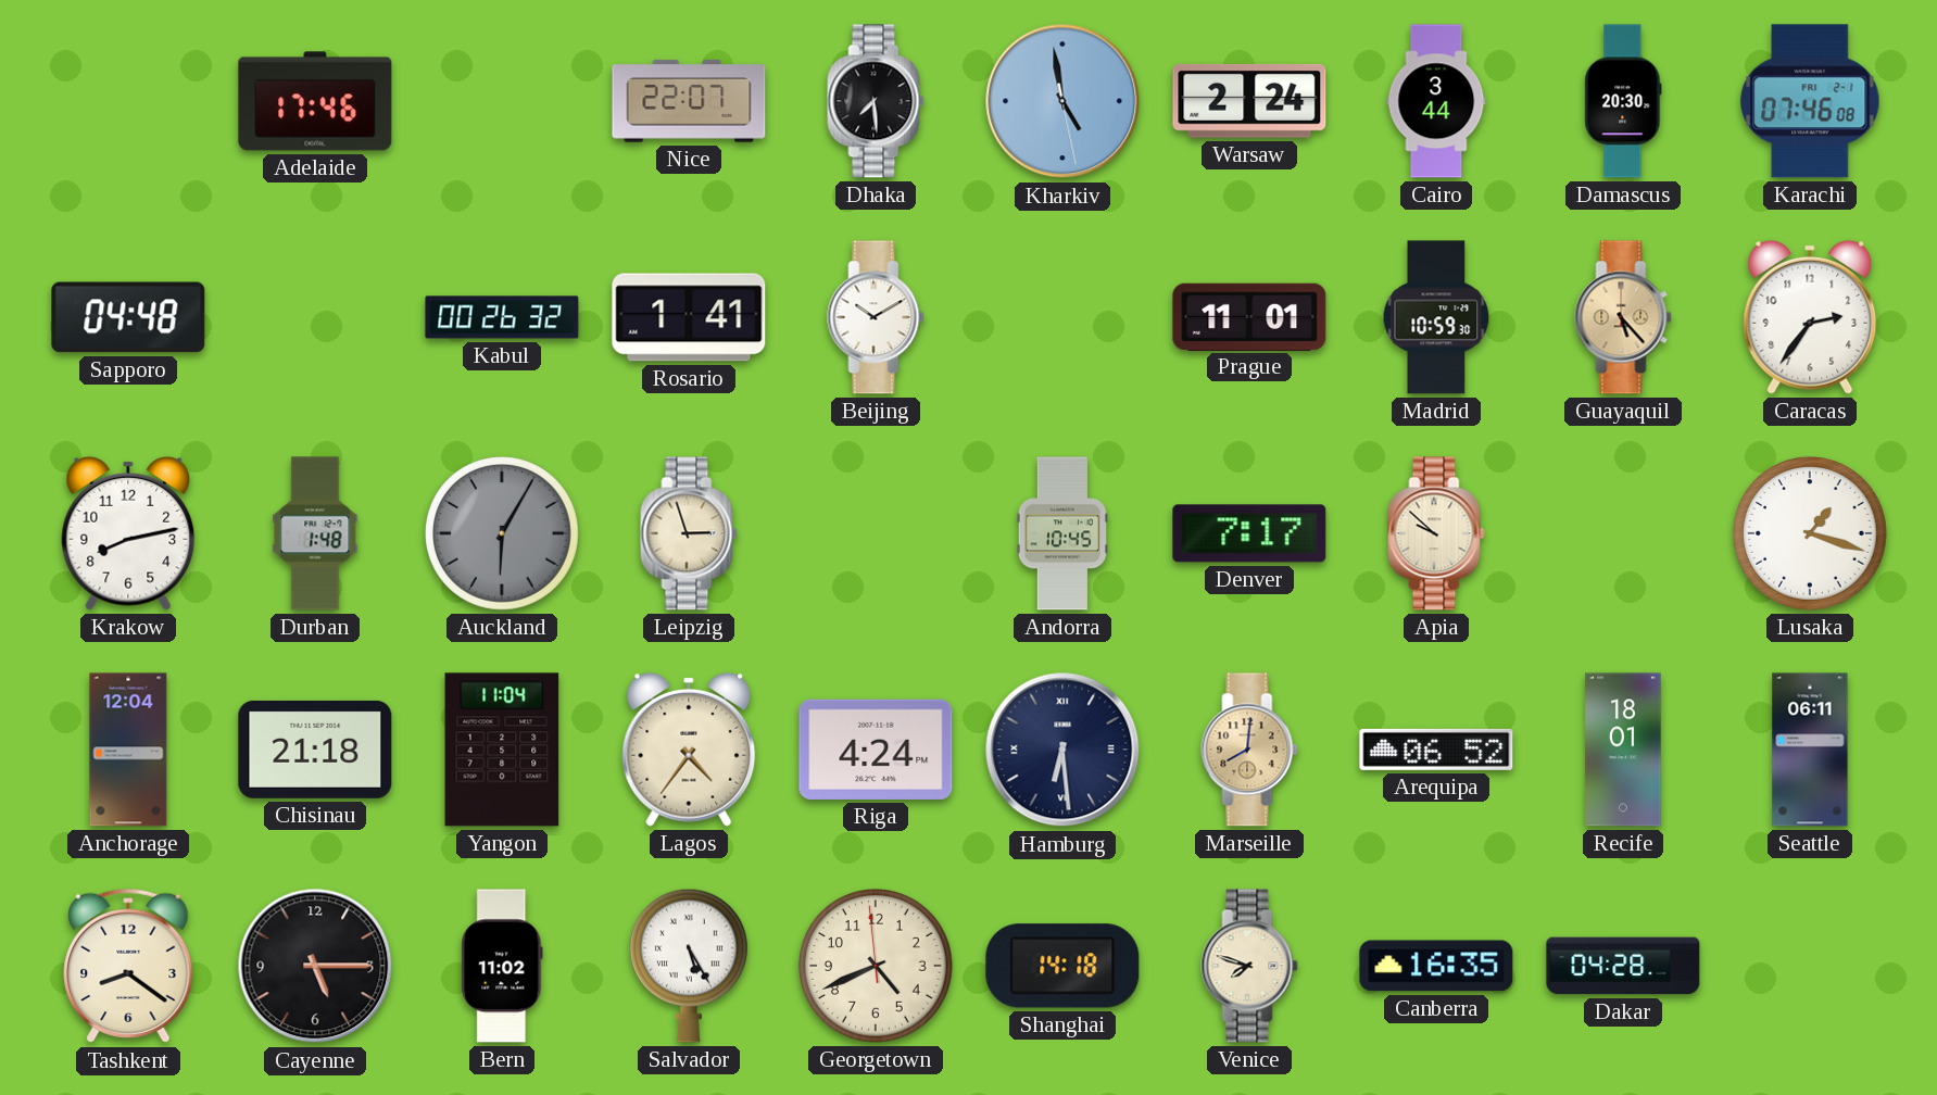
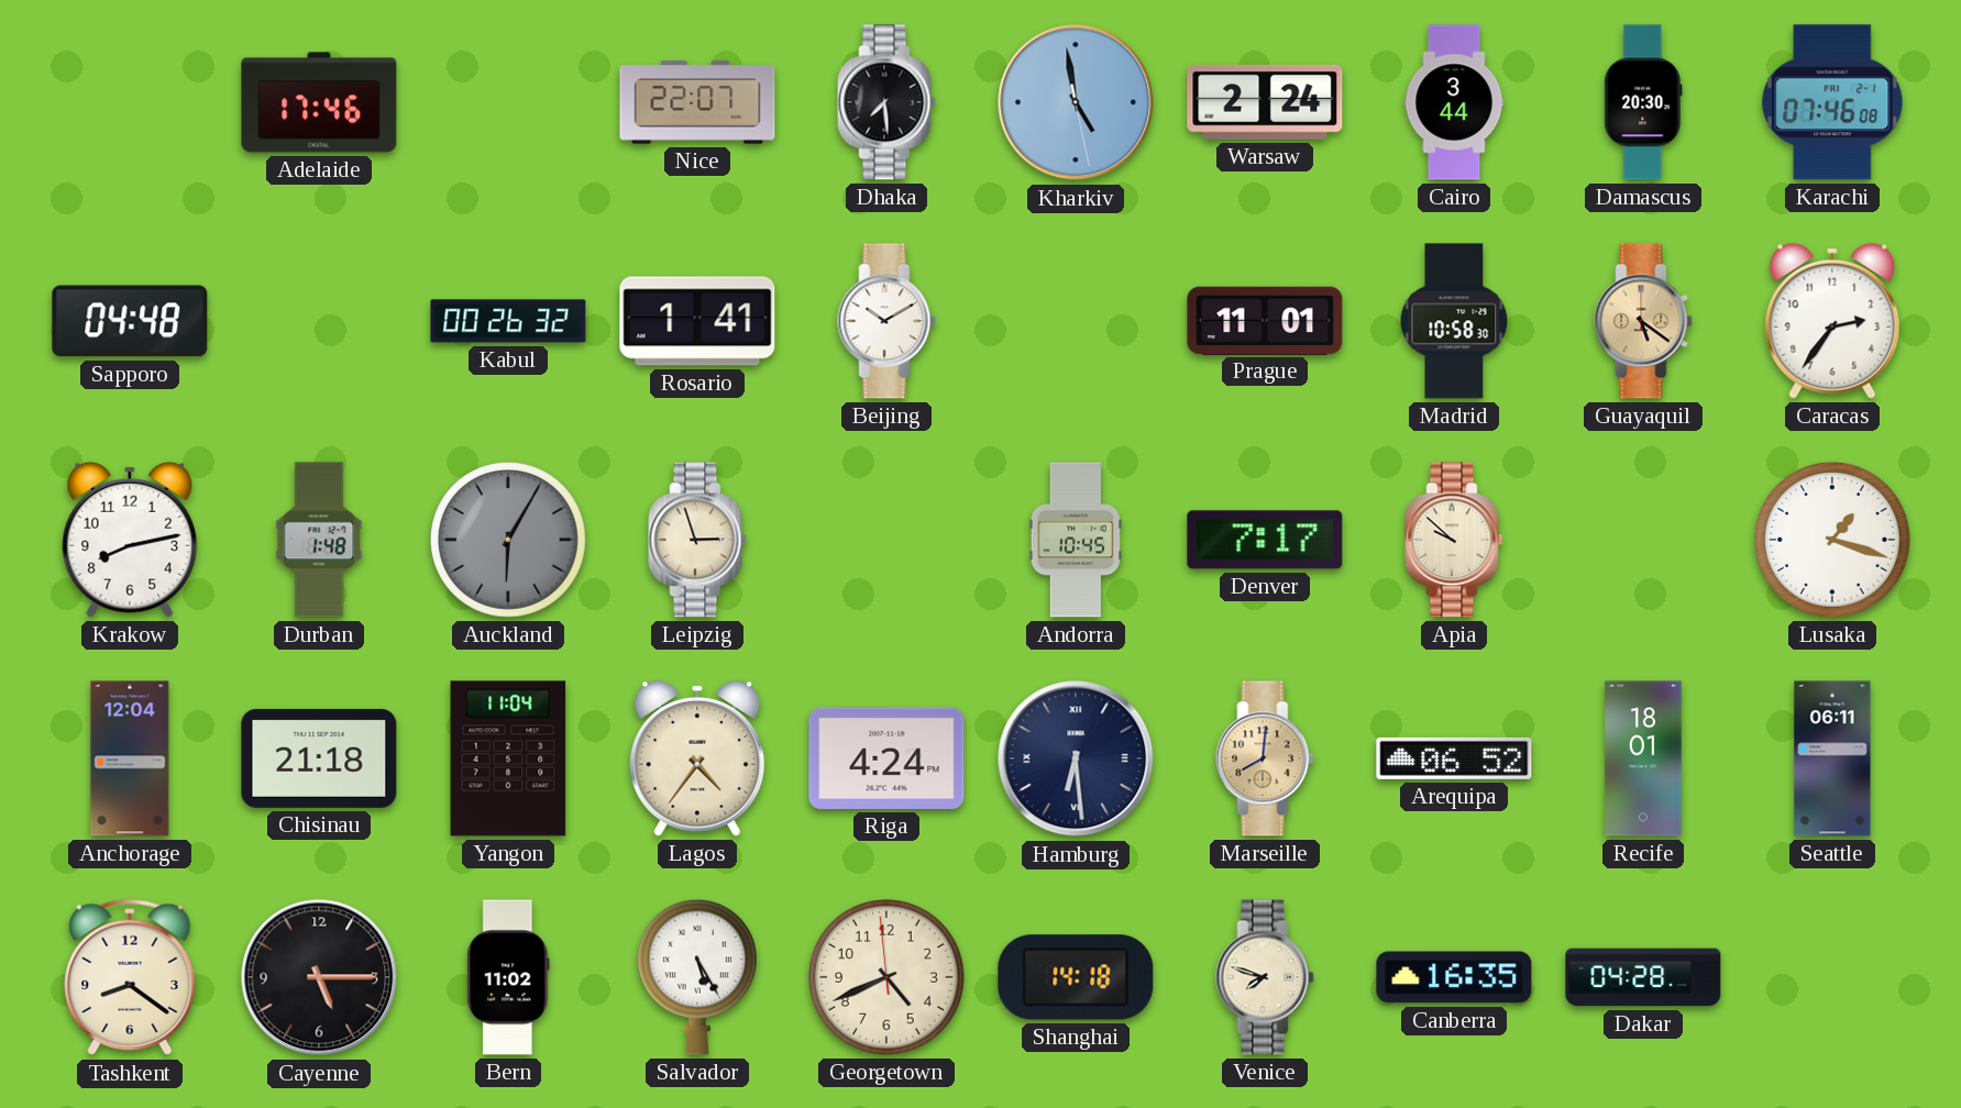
Madrid: 10:59 -> 10:58
Guayaquil: 5:23 -> 5:21
